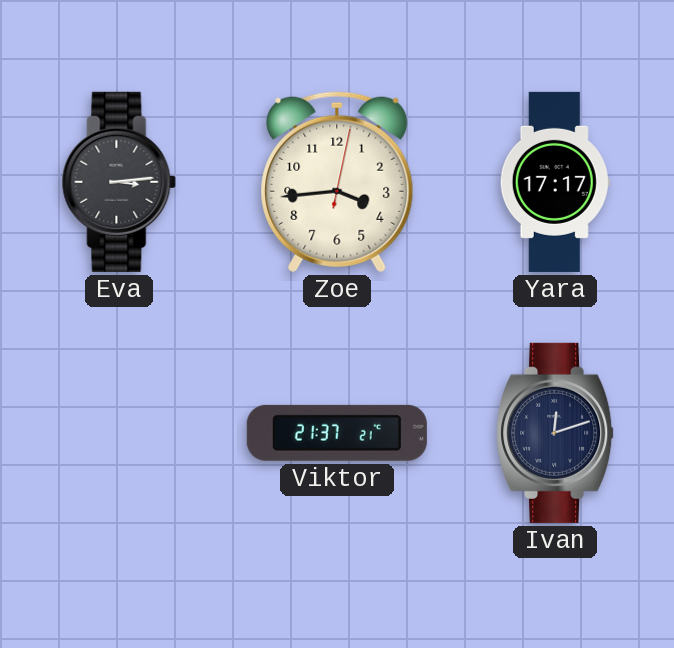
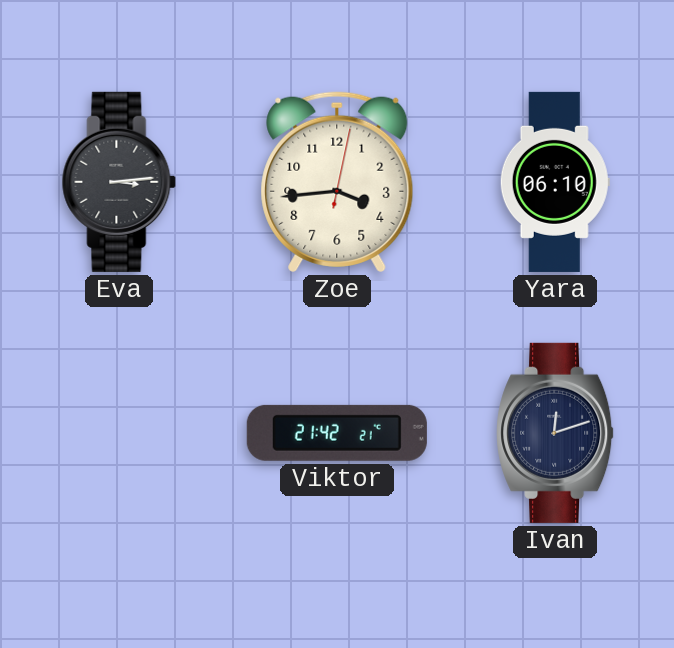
Yara: 17:17 -> 06:10
Viktor: 21:37 -> 21:42
